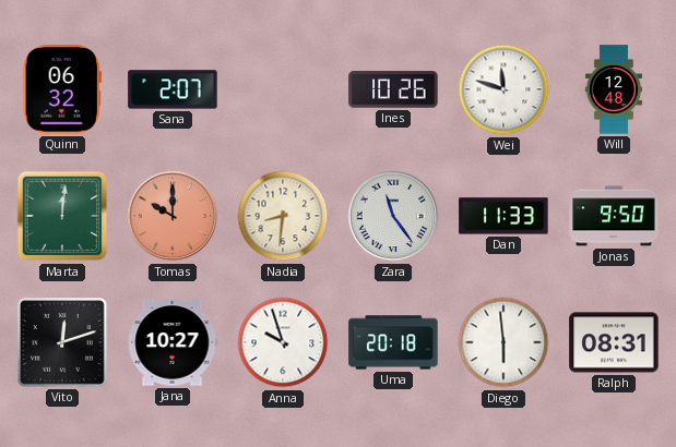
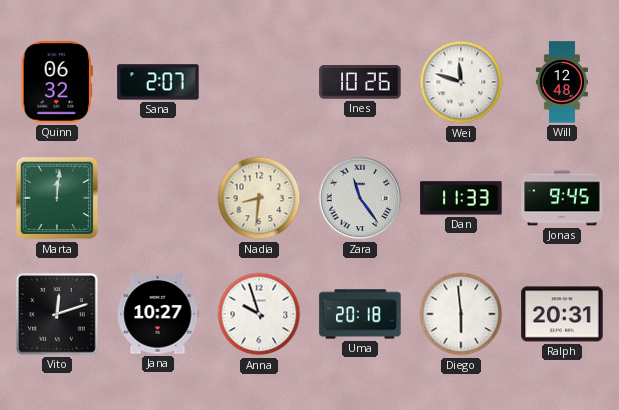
Tomas: 10:00 -> none
Jonas: 9:50 -> 9:45
Ralph: 08:31 -> 20:31
